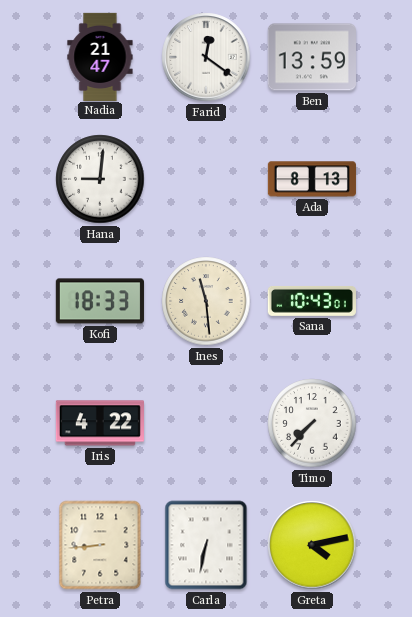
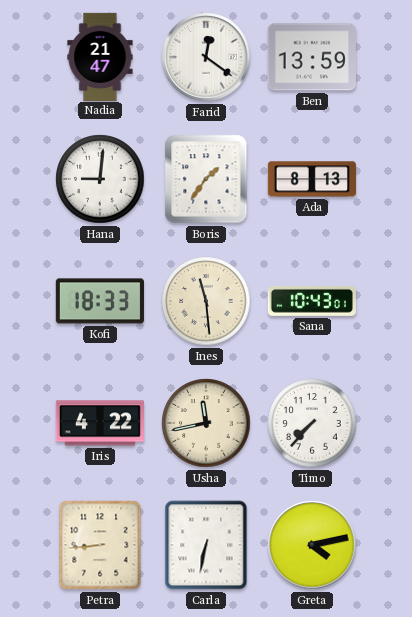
Boris: none -> 1:36
Usha: none -> 11:43
